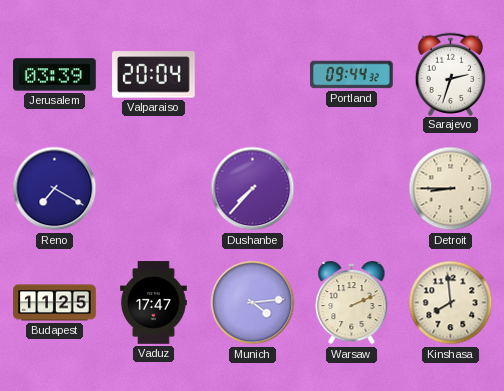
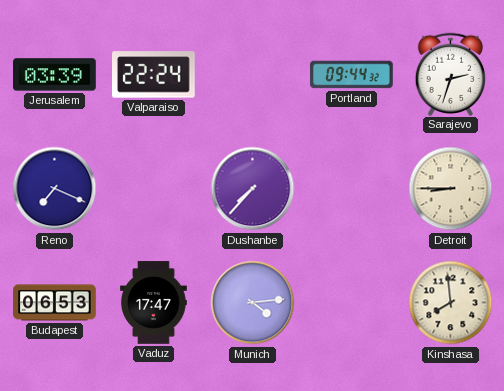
Valparaiso: 20:04 -> 22:24
Reno: 7:20 -> 7:19
Budapest: 11:25 -> 06:53
Warsaw: 2:11 -> none
